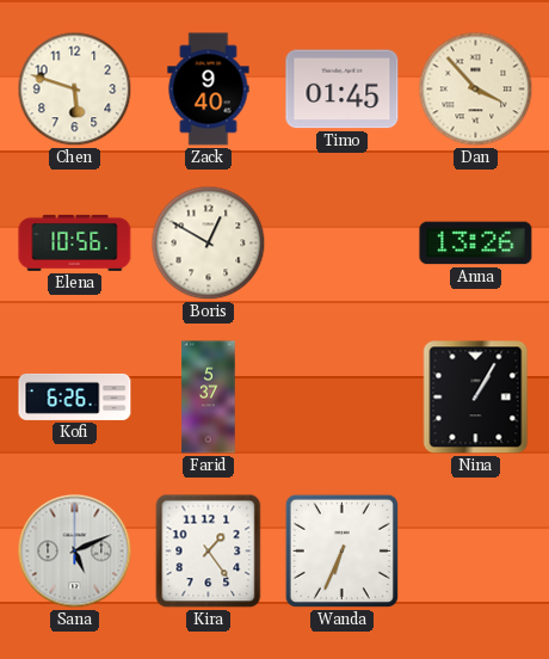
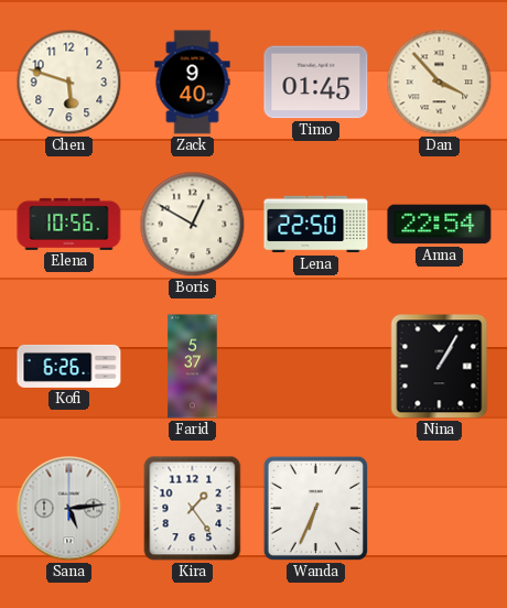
Lena: none -> 22:50
Anna: 13:26 -> 22:54
Sana: 5:11 -> 5:14
